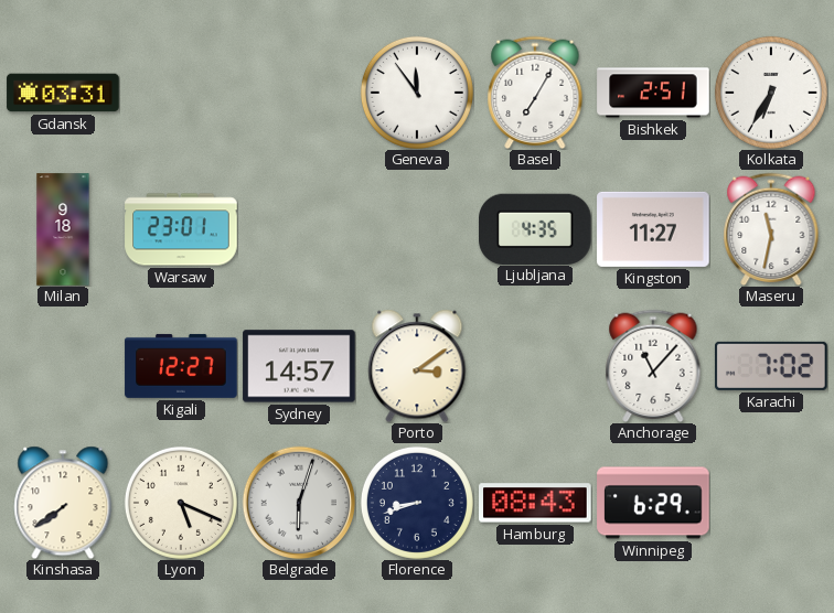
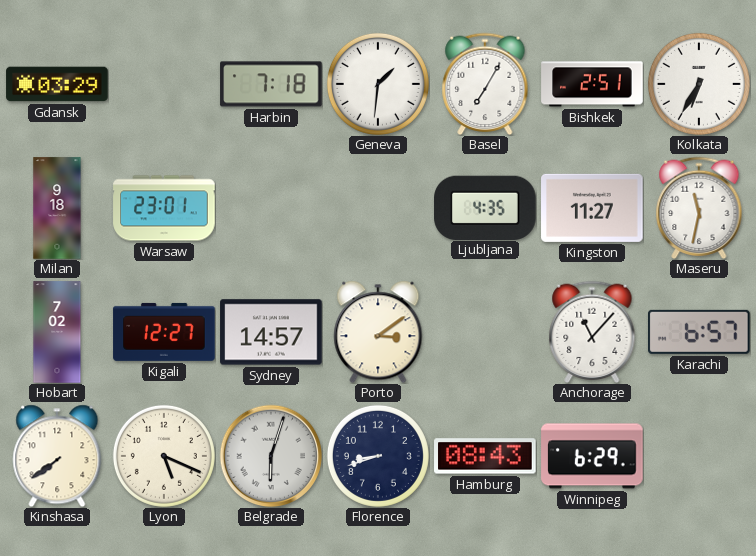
Gdansk: 03:31 -> 03:29
Harbin: none -> 7:18
Geneva: 11:54 -> 1:31
Hobart: none -> 7:02
Karachi: 7:02 -> 6:57
